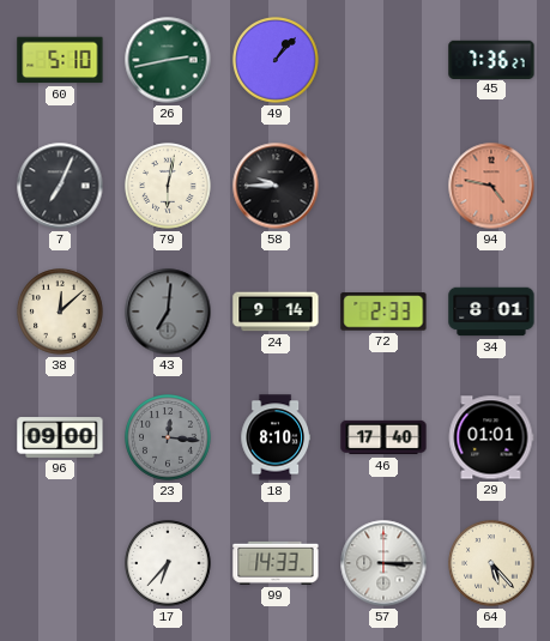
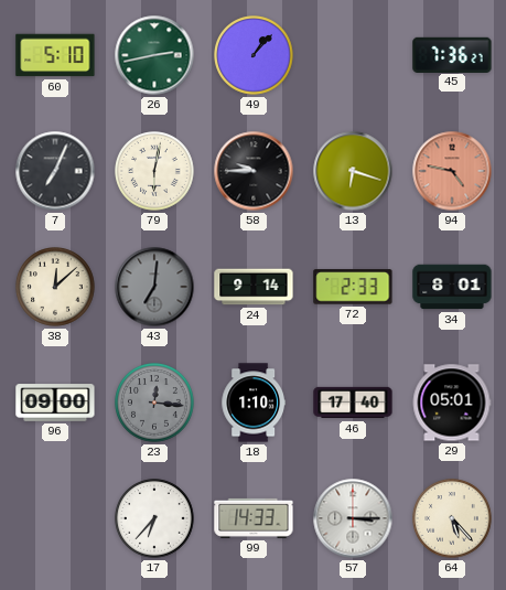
13: none -> 6:18
18: 8:10 -> 1:10
29: 01:01 -> 05:01
